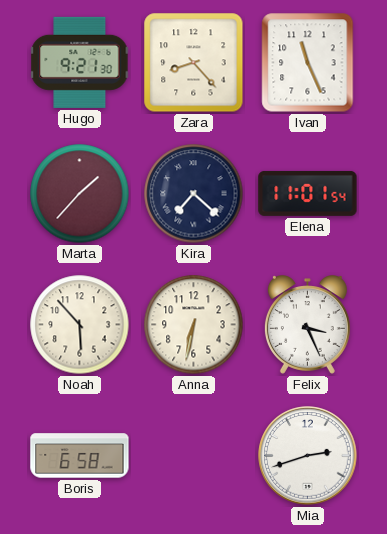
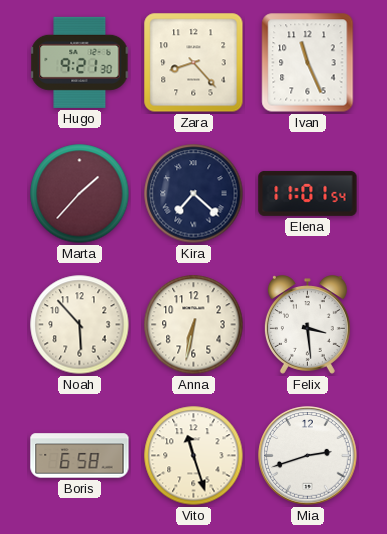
Felix: 3:26 -> 3:29
Vito: none -> 11:27
